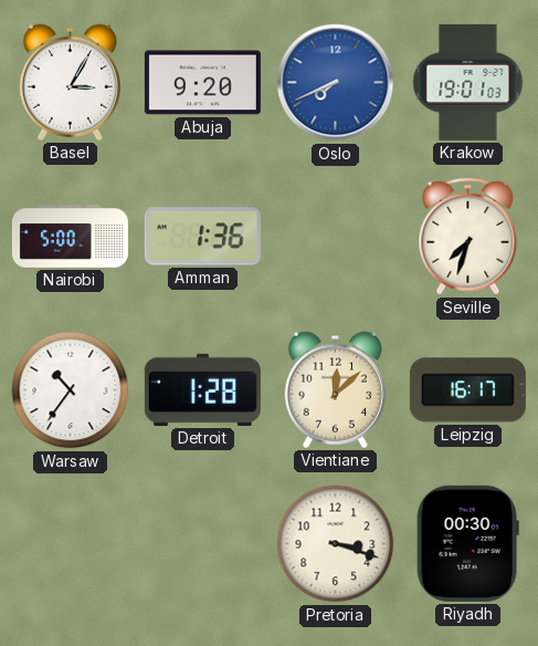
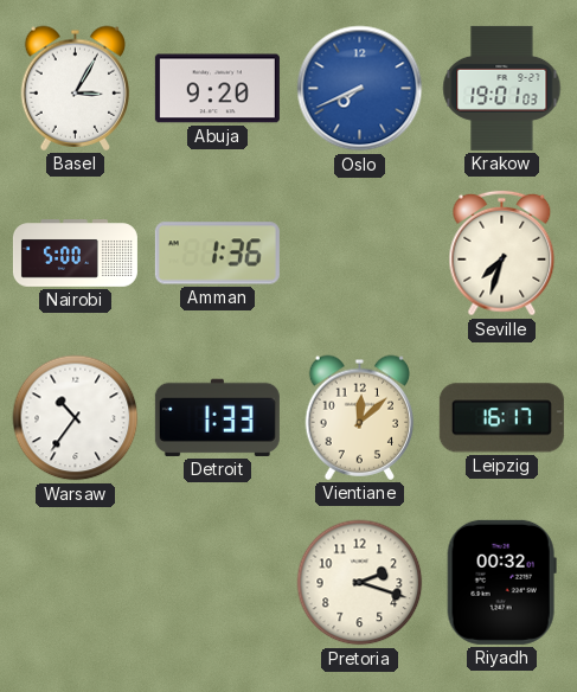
Detroit: 1:28 -> 1:33
Pretoria: 3:18 -> 2:18
Riyadh: 00:30 -> 00:32
